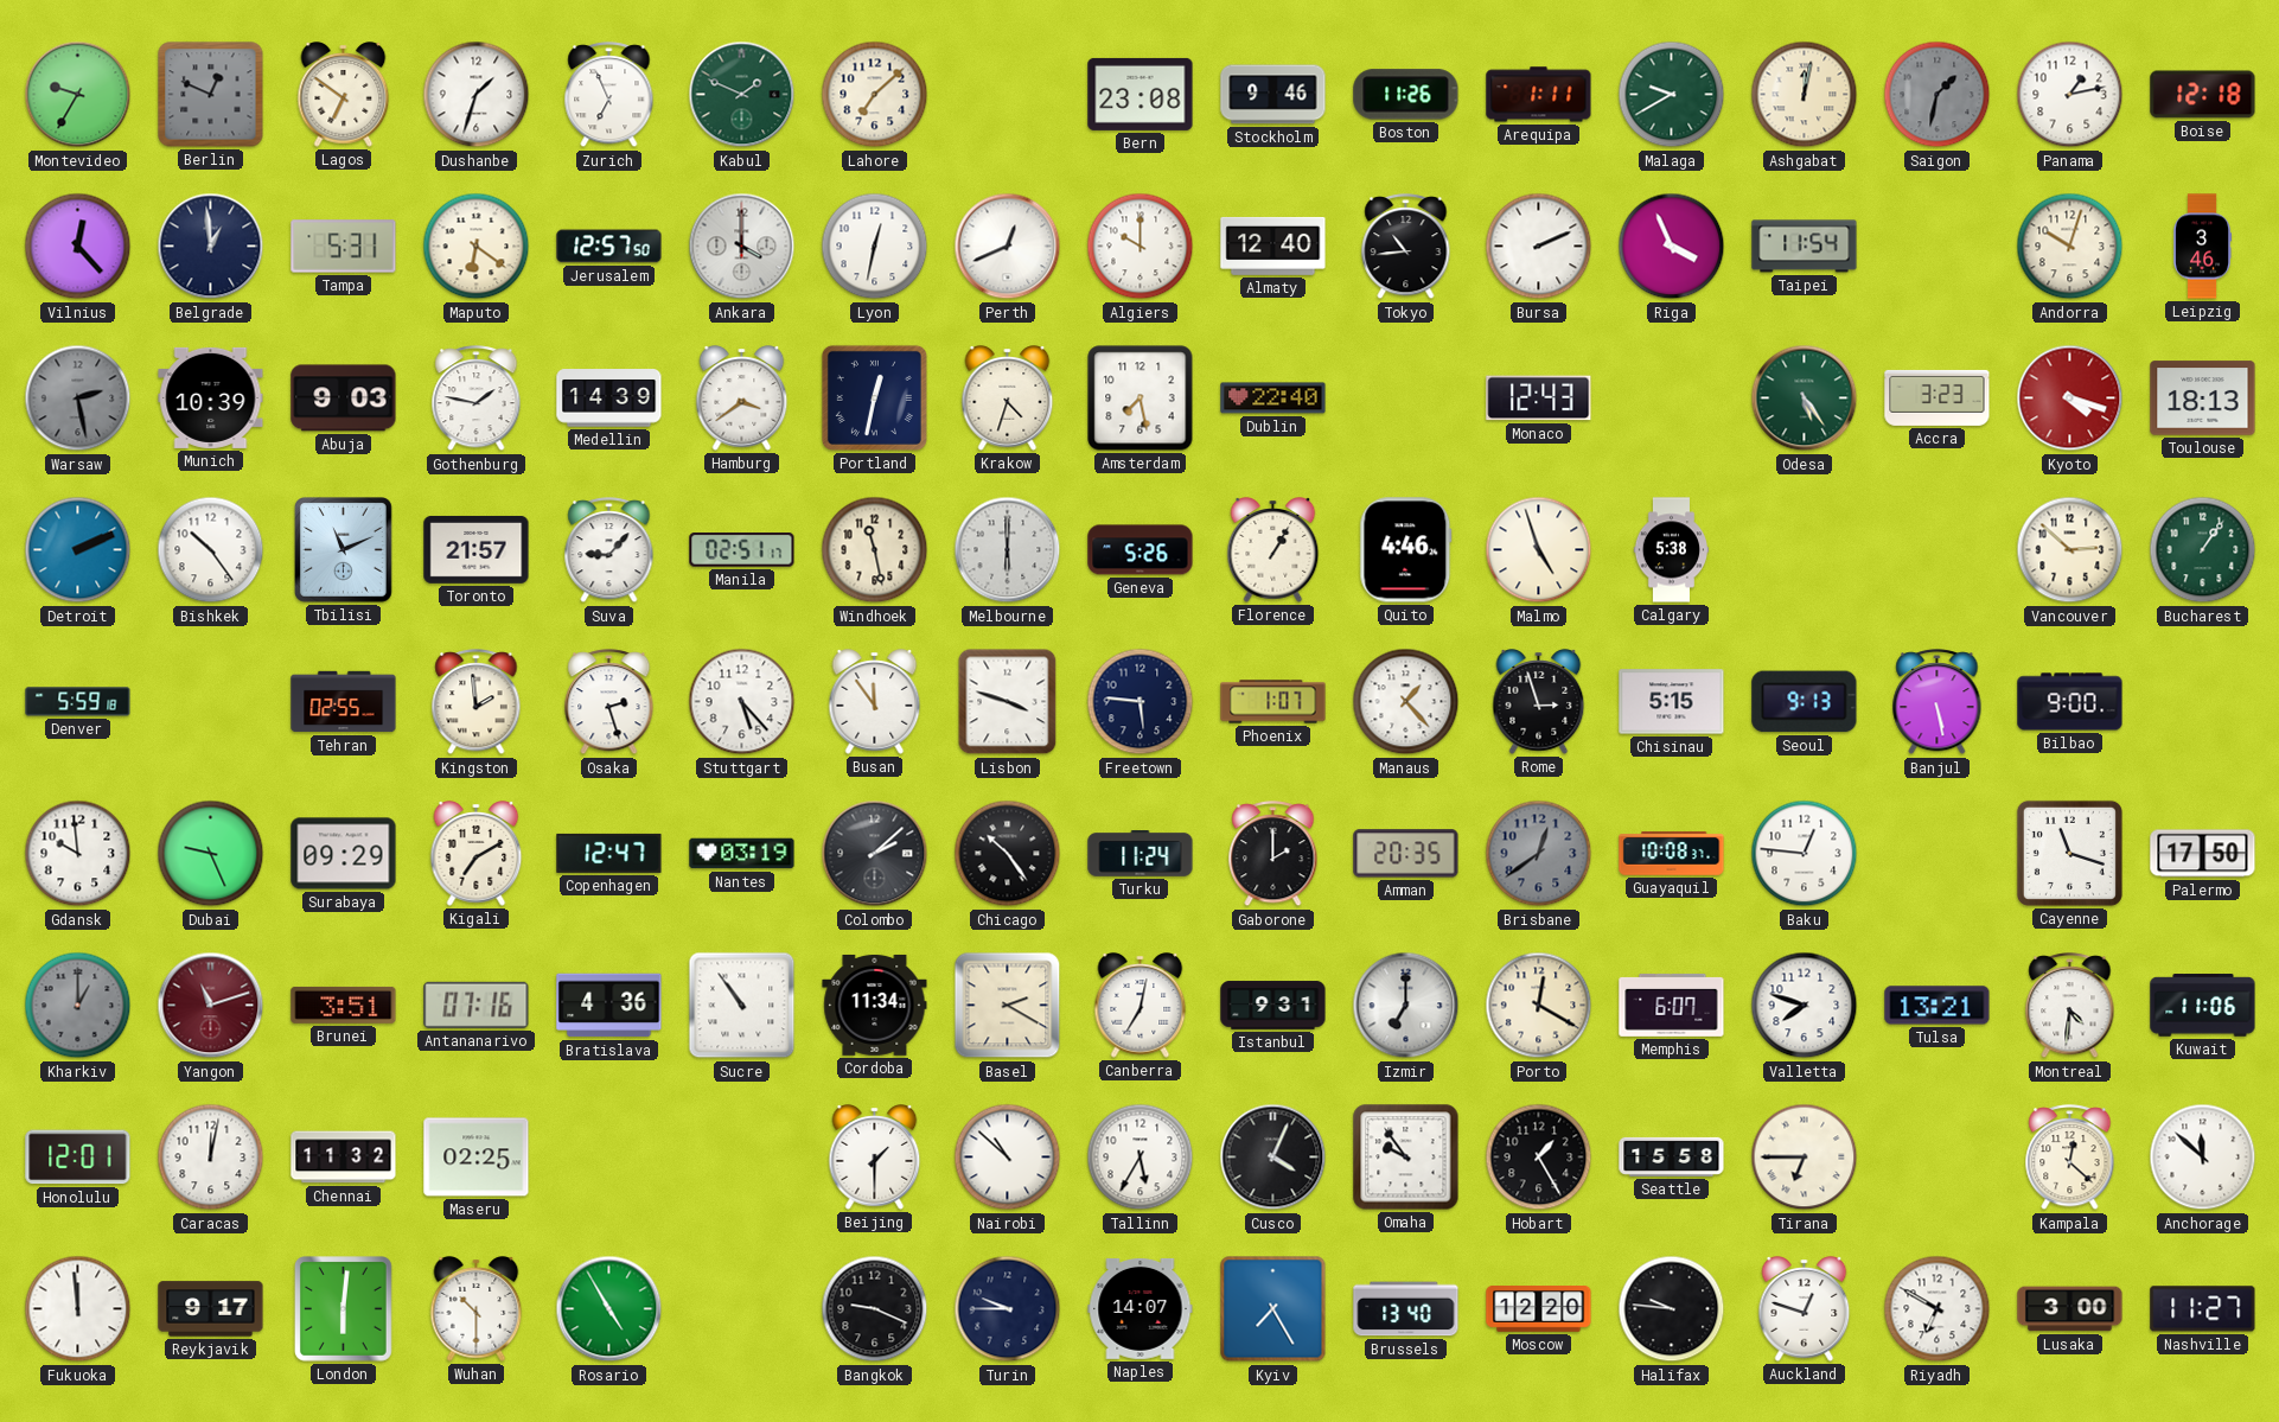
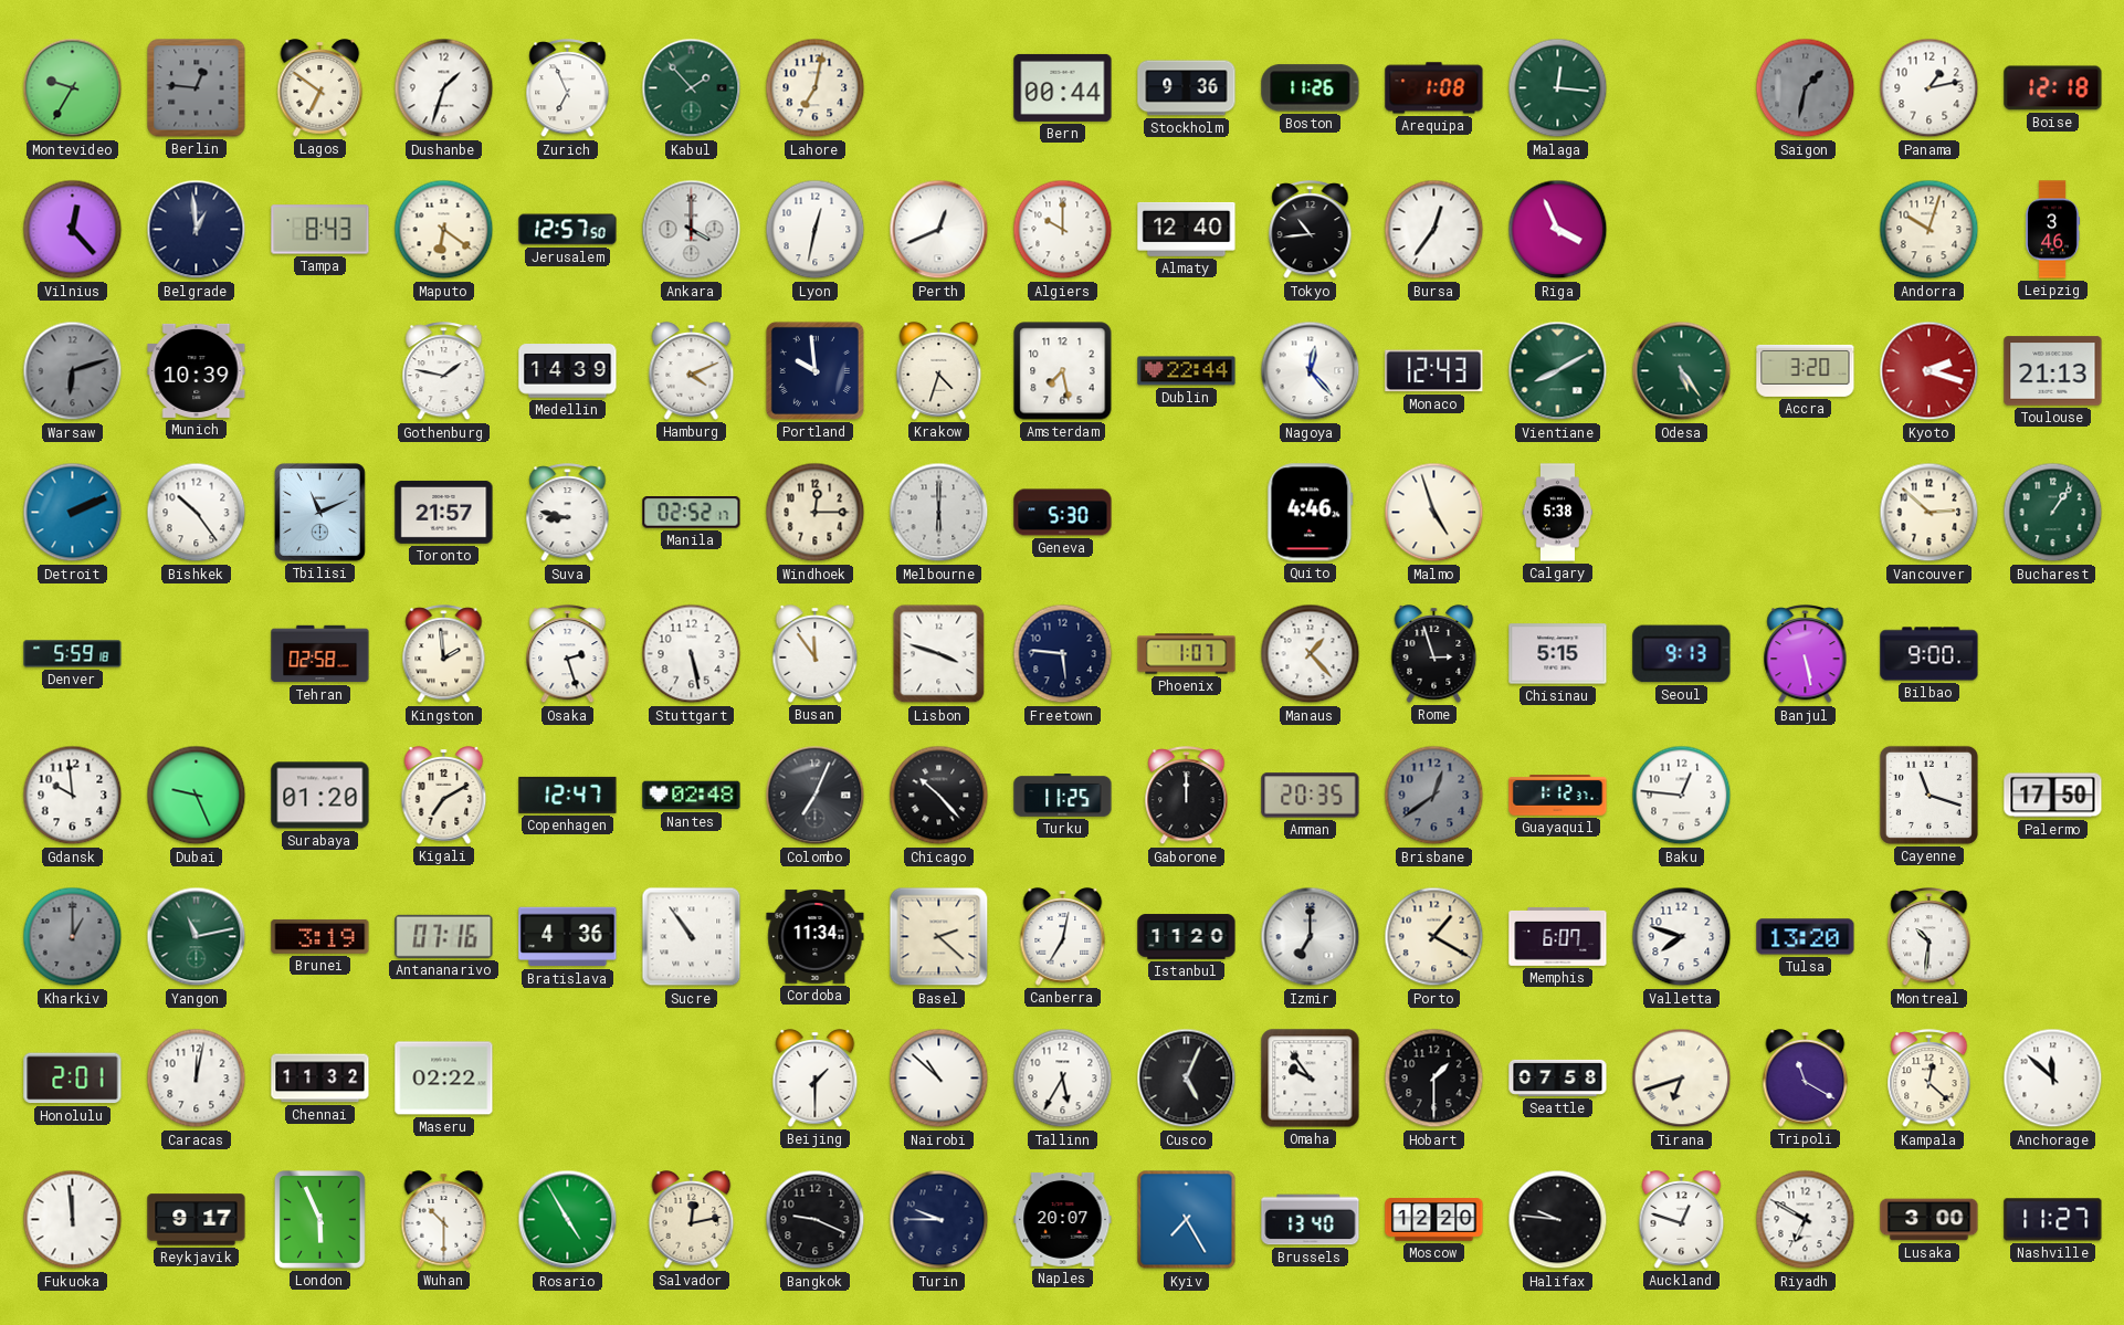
Berlin: 12:49 -> 12:46
Kabul: 1:49 -> 1:53
Lahore: 7:08 -> 7:02
Bern: 23:08 -> 00:44
Stockholm: 9:46 -> 9:36
Arequipa: 1:11 -> 1:08
Malaga: 9:40 -> 12:16
Ashgabat: 12:02 -> none
Tampa: 5:31 -> 8:43
Bursa: 2:11 -> 12:36
Taipei: 11:54 -> none
Warsaw: 2:28 -> 6:12
Abuja: 9:03 -> none
Hamburg: 3:39 -> 4:11
Portland: 12:32 -> 9:59
Dublin: 22:40 -> 22:44
Nagoya: none -> 12:23
Vientiane: none -> 8:10
Accra: 3:23 -> 3:20
Kyoto: 4:18 -> 2:18
Toulouse: 18:13 -> 21:13
Suva: 9:07 -> 8:47
Manila: 02:51 -> 02:52
Windhoek: 11:28 -> 12:15
Geneva: 5:26 -> 5:30
Florence: 1:05 -> none
Tehran: 02:55 -> 02:58
Stuttgart: 5:23 -> 5:28
Surabaya: 09:29 -> 01:20
Nantes: 03:19 -> 02:48
Colombo: 2:08 -> 7:04
Chicago: 10:24 -> 10:23
Turku: 11:24 -> 11:25
Gaborone: 2:00 -> 12:00
Guayaquil: 10:08 -> 1:12
Yangon: 11:12 -> 11:13
Yangon dial: burgundy -> green
Brunei: 3:51 -> 3:19
Basel: 2:20 -> 2:22
Istanbul: 9:31 -> 11:20
Porto: 12:20 -> 1:20
Tulsa: 13:21 -> 13:20
Montreal: 4:31 -> 10:31
Kuwait: 11:06 -> none
Honolulu: 12:01 -> 2:01
Maseru: 02:25 -> 02:22
Cusco: 4:04 -> 5:04
Hobart: 1:25 -> 1:30
Seattle: 15:58 -> 07:58
Tirana: 6:45 -> 6:42
Tripoli: none -> 11:20
London: 6:01 -> 5:56
Salvador: none -> 12:13
Naples: 14:07 -> 20:07
